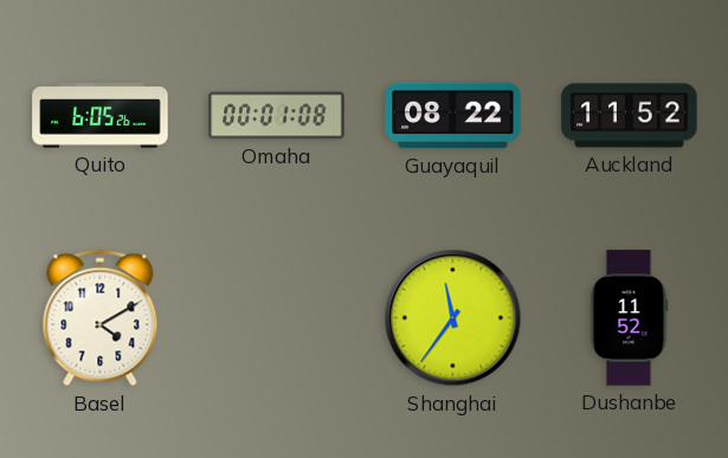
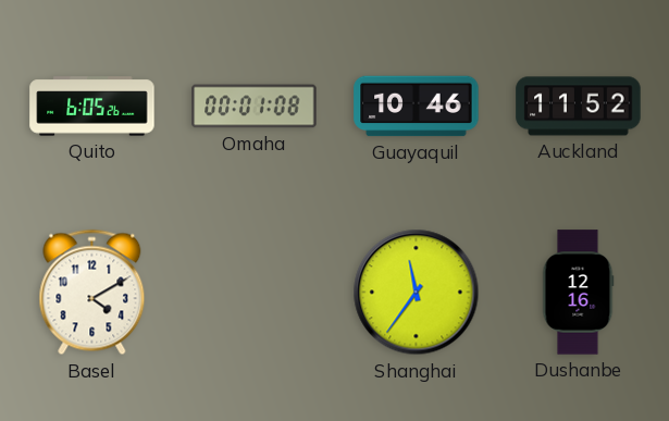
Guayaquil: 08:22 -> 10:46
Dushanbe: 11:52 -> 12:16
